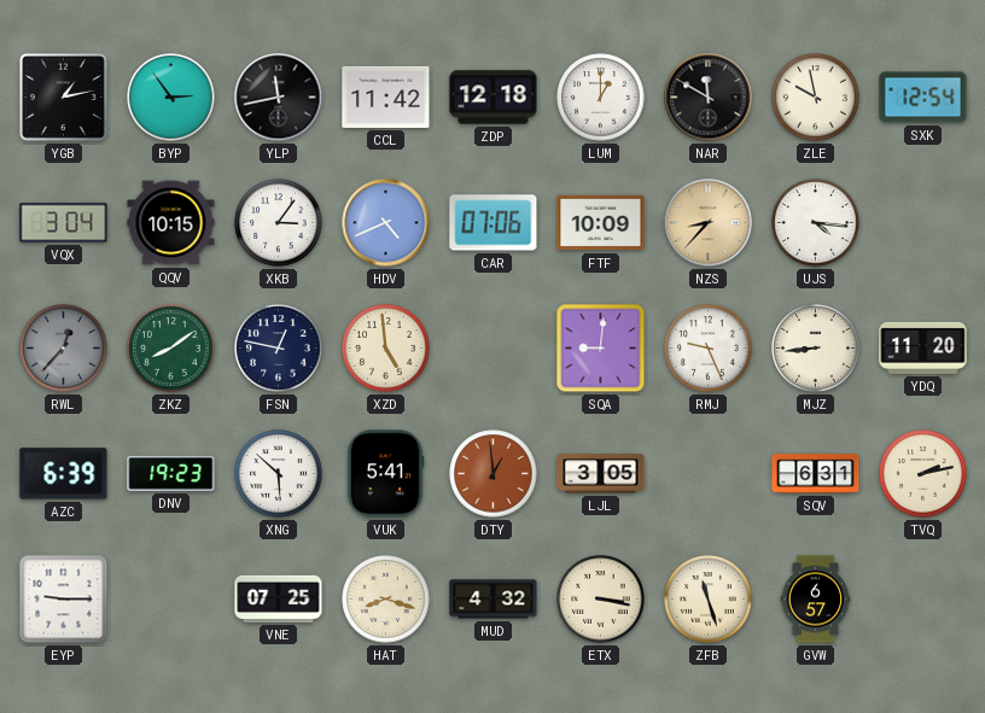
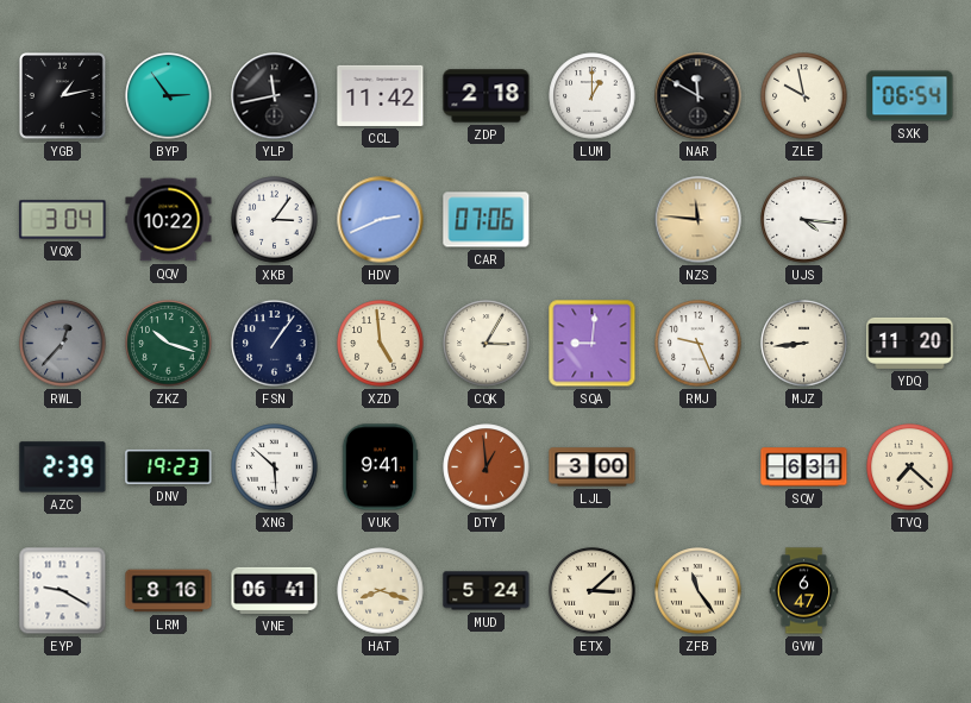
ZDP: 12:18 -> 2:18
SXK: 12:54 -> 06:54
QQV: 10:15 -> 10:22
HDV: 4:41 -> 2:41
FTF: 10:09 -> none
NZS: 8:37 -> 11:46
ZKZ: 8:09 -> 10:18
FSN: 12:47 -> 1:06
CQK: none -> 3:05
AZC: 6:39 -> 2:39
VUK: 5:41 -> 9:41
LJL: 3:05 -> 3:00
TVQ: 2:13 -> 7:22
EYP: 9:15 -> 9:20
LRM: none -> 8:16
VNE: 07:25 -> 06:41
MUD: 4:32 -> 5:24
ETX: 3:17 -> 3:08
ZFB: 11:27 -> 11:24
GVW: 6:57 -> 6:47
